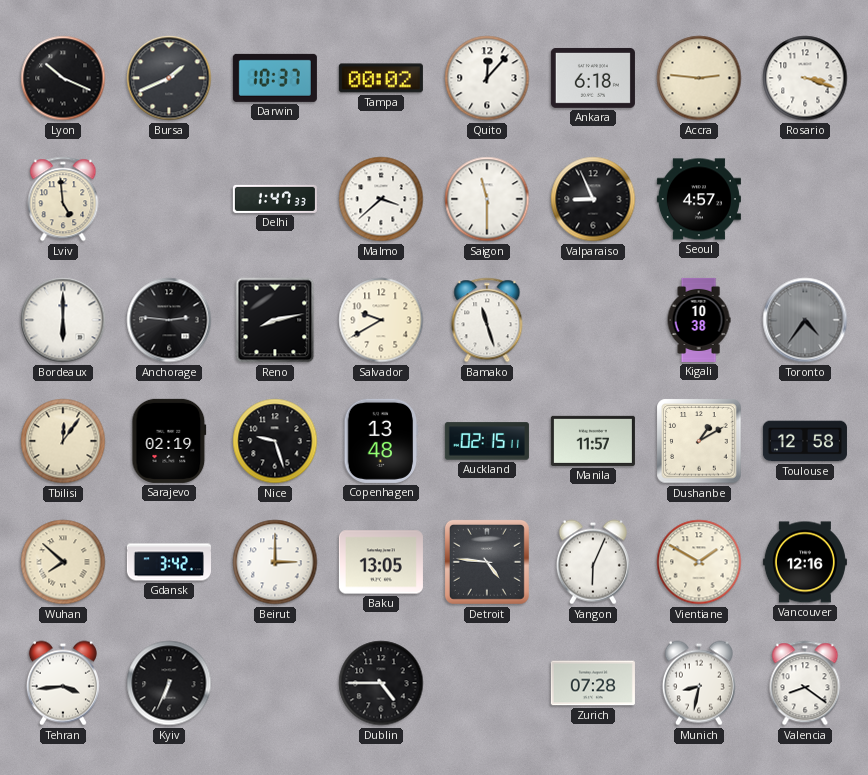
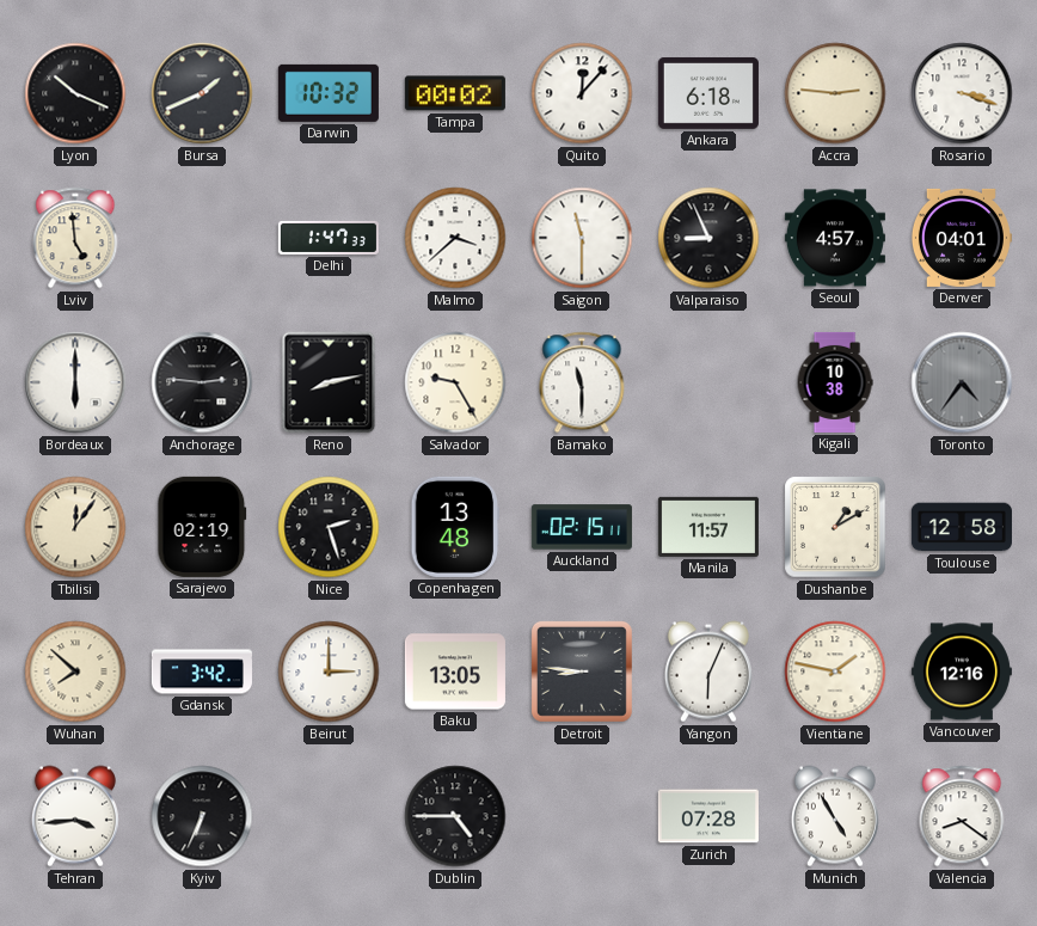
Darwin: 10:37 -> 10:32
Denver: none -> 04:01
Salvador: 9:40 -> 9:25
Bamako: 11:27 -> 11:30
Nice: 9:27 -> 2:27
Detroit: 4:46 -> 8:46
Vientiane: 1:50 -> 1:47
Munich: 8:32 -> 4:55
